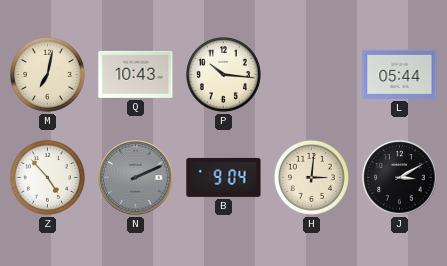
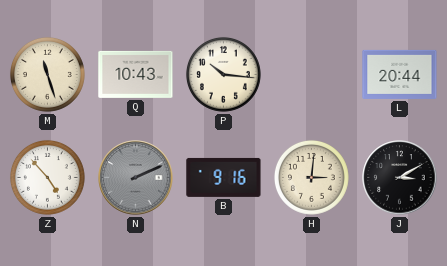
M: 7:02 -> 11:27
L: 05:44 -> 20:44
B: 9:04 -> 9:16
